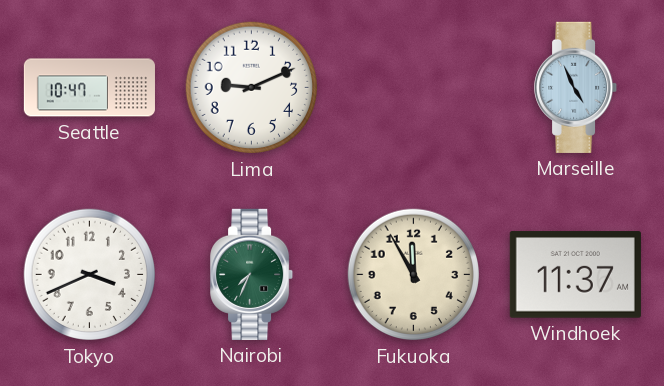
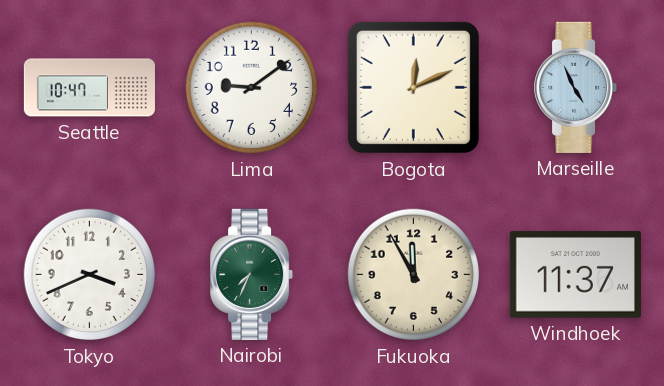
Lima: 9:11 -> 9:09
Bogota: none -> 12:11
